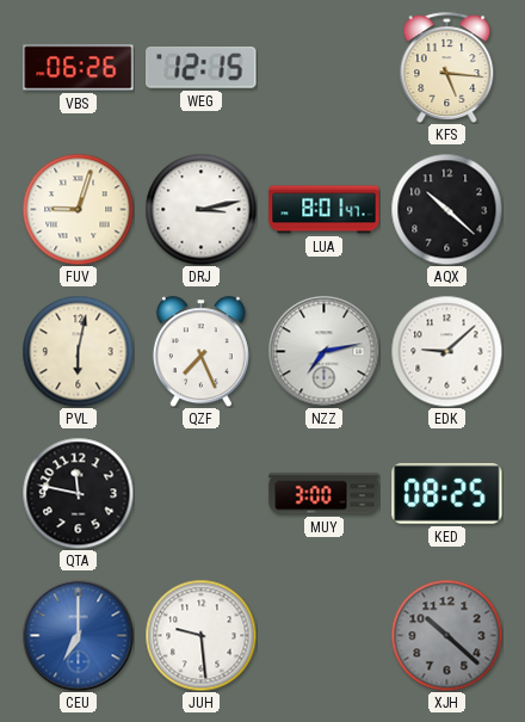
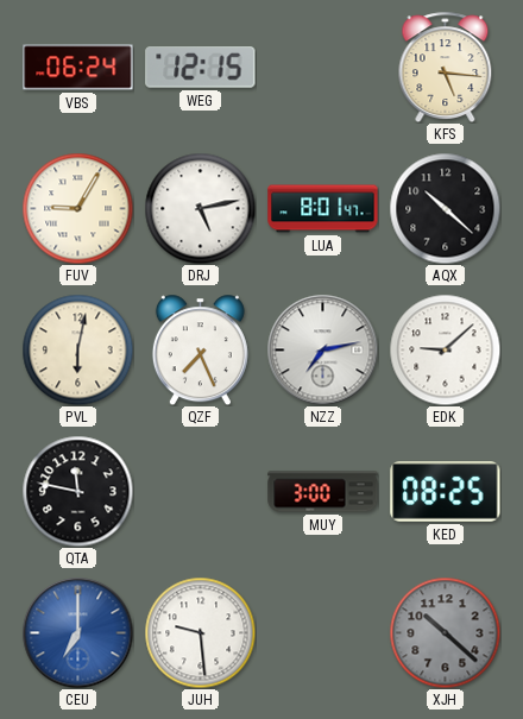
VBS: 06:26 -> 06:24
FUV: 9:03 -> 9:05
DRJ: 3:13 -> 5:13
